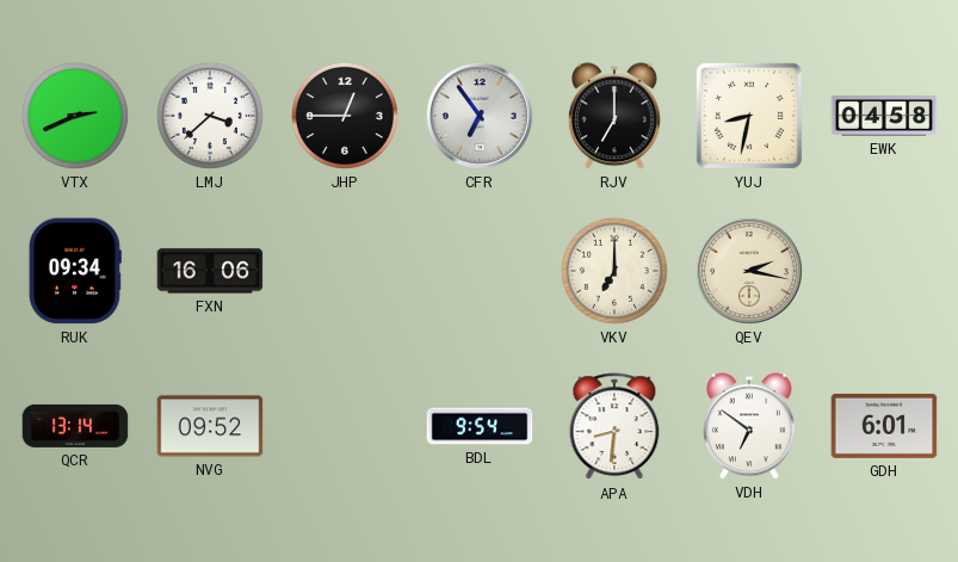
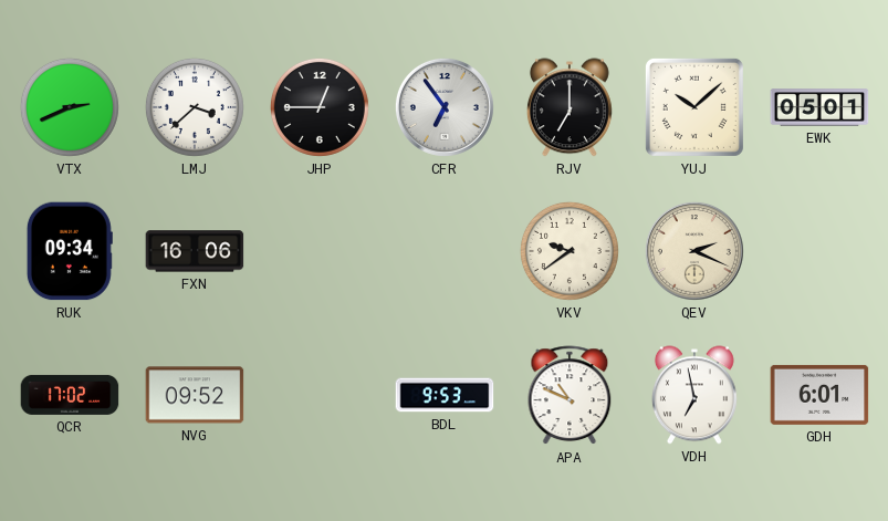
YUJ: 8:32 -> 10:08
EWK: 04:58 -> 05:01
VKV: 7:00 -> 9:39
QEV: 2:17 -> 2:19
QCR: 13:14 -> 17:02
BDL: 9:54 -> 9:53
APA: 8:31 -> 10:49
VDH: 6:51 -> 6:58
